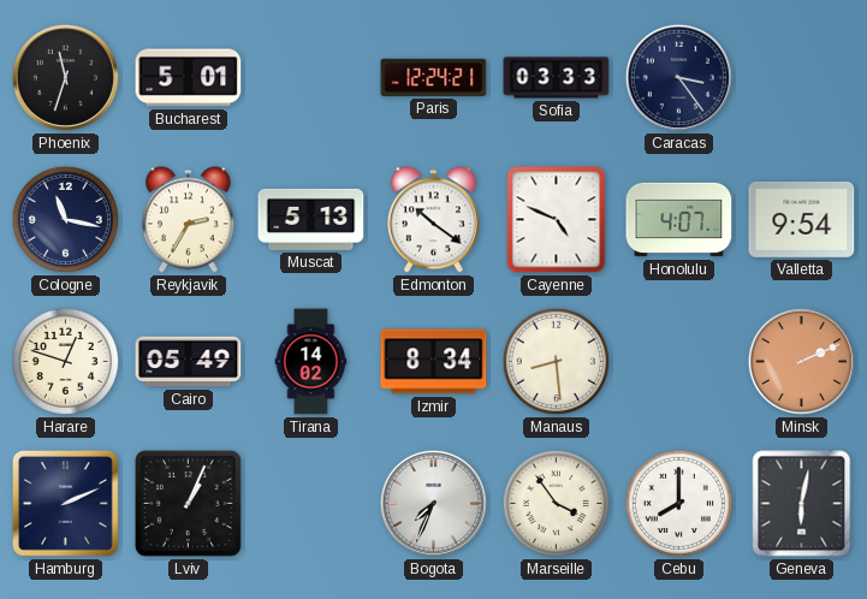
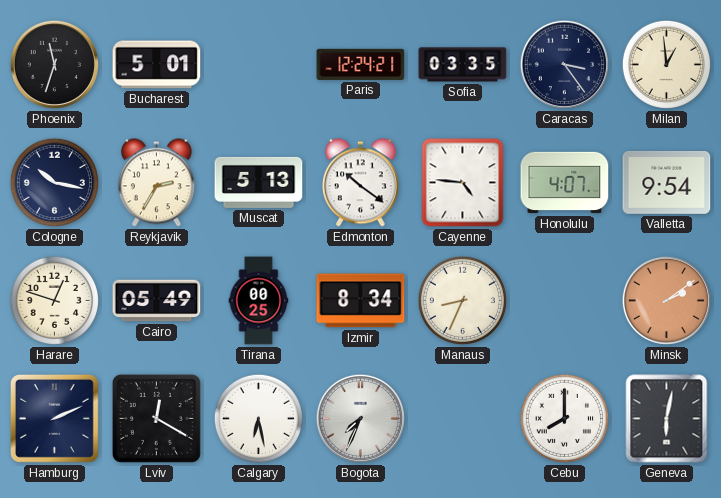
Sofia: 03:33 -> 03:35
Milan: none -> 12:59
Cologne: 11:17 -> 10:17
Cayenne: 4:49 -> 4:46
Tirana: 14:02 -> 00:25
Manaus: 8:29 -> 8:34
Minsk: 2:11 -> 2:09
Lviv: 1:04 -> 12:20
Calgary: none -> 6:28
Marseille: 3:54 -> none
